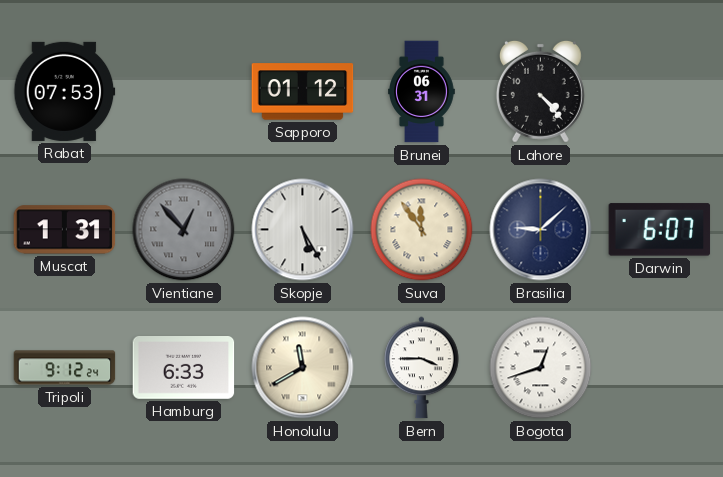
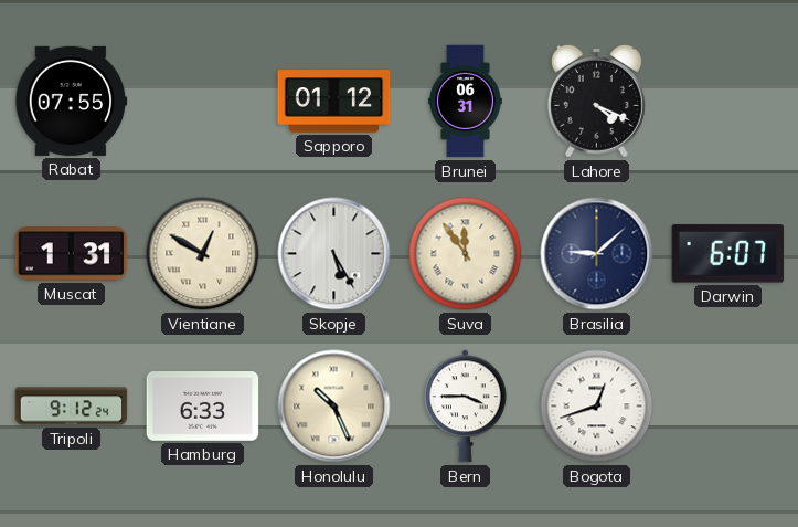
Rabat: 07:53 -> 07:55
Lahore: 4:23 -> 4:19
Vientiane: 12:53 -> 12:50
Vientiane dial: grey -> cream
Honolulu: 11:40 -> 10:26
